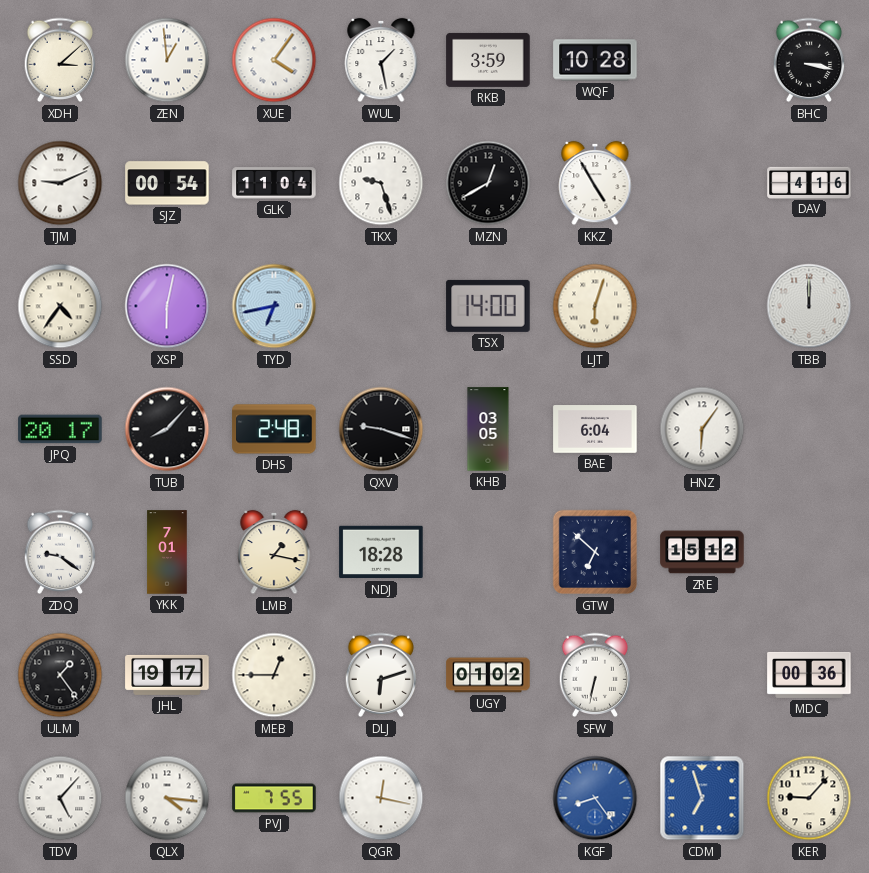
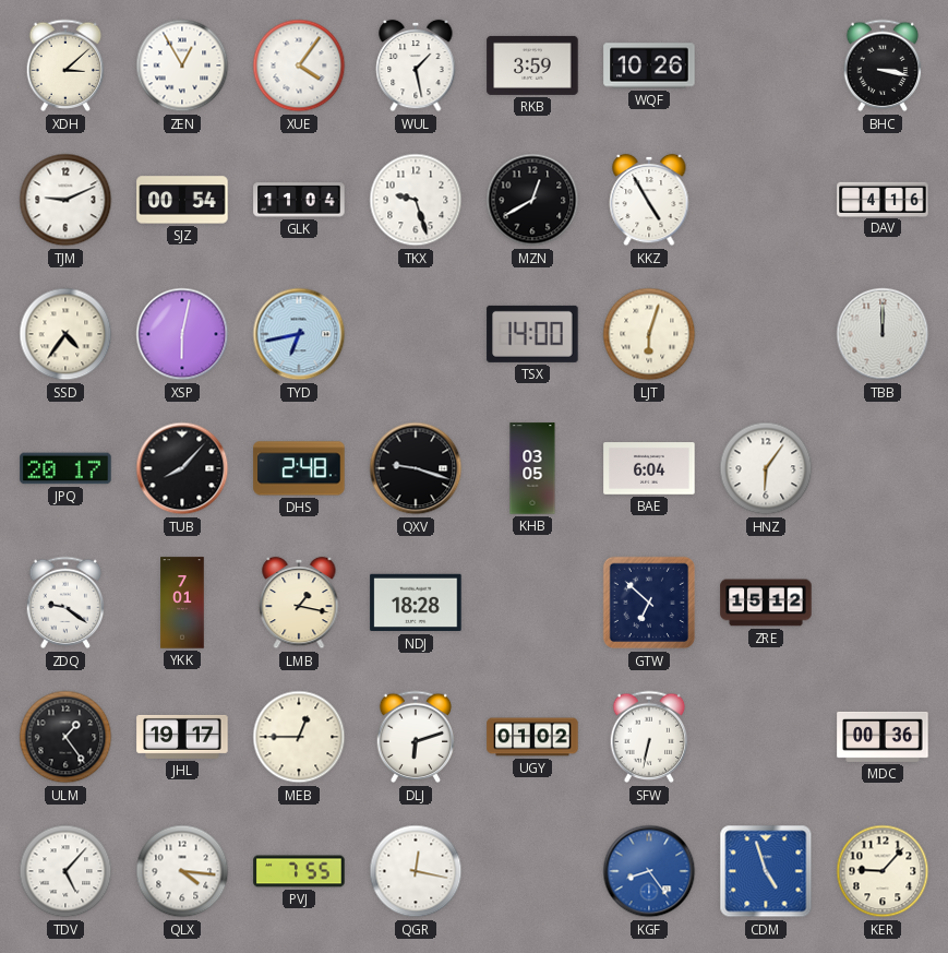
ZEN: 12:59 -> 12:55
WQF: 10:28 -> 10:26
CDM: 6:57 -> 4:57
